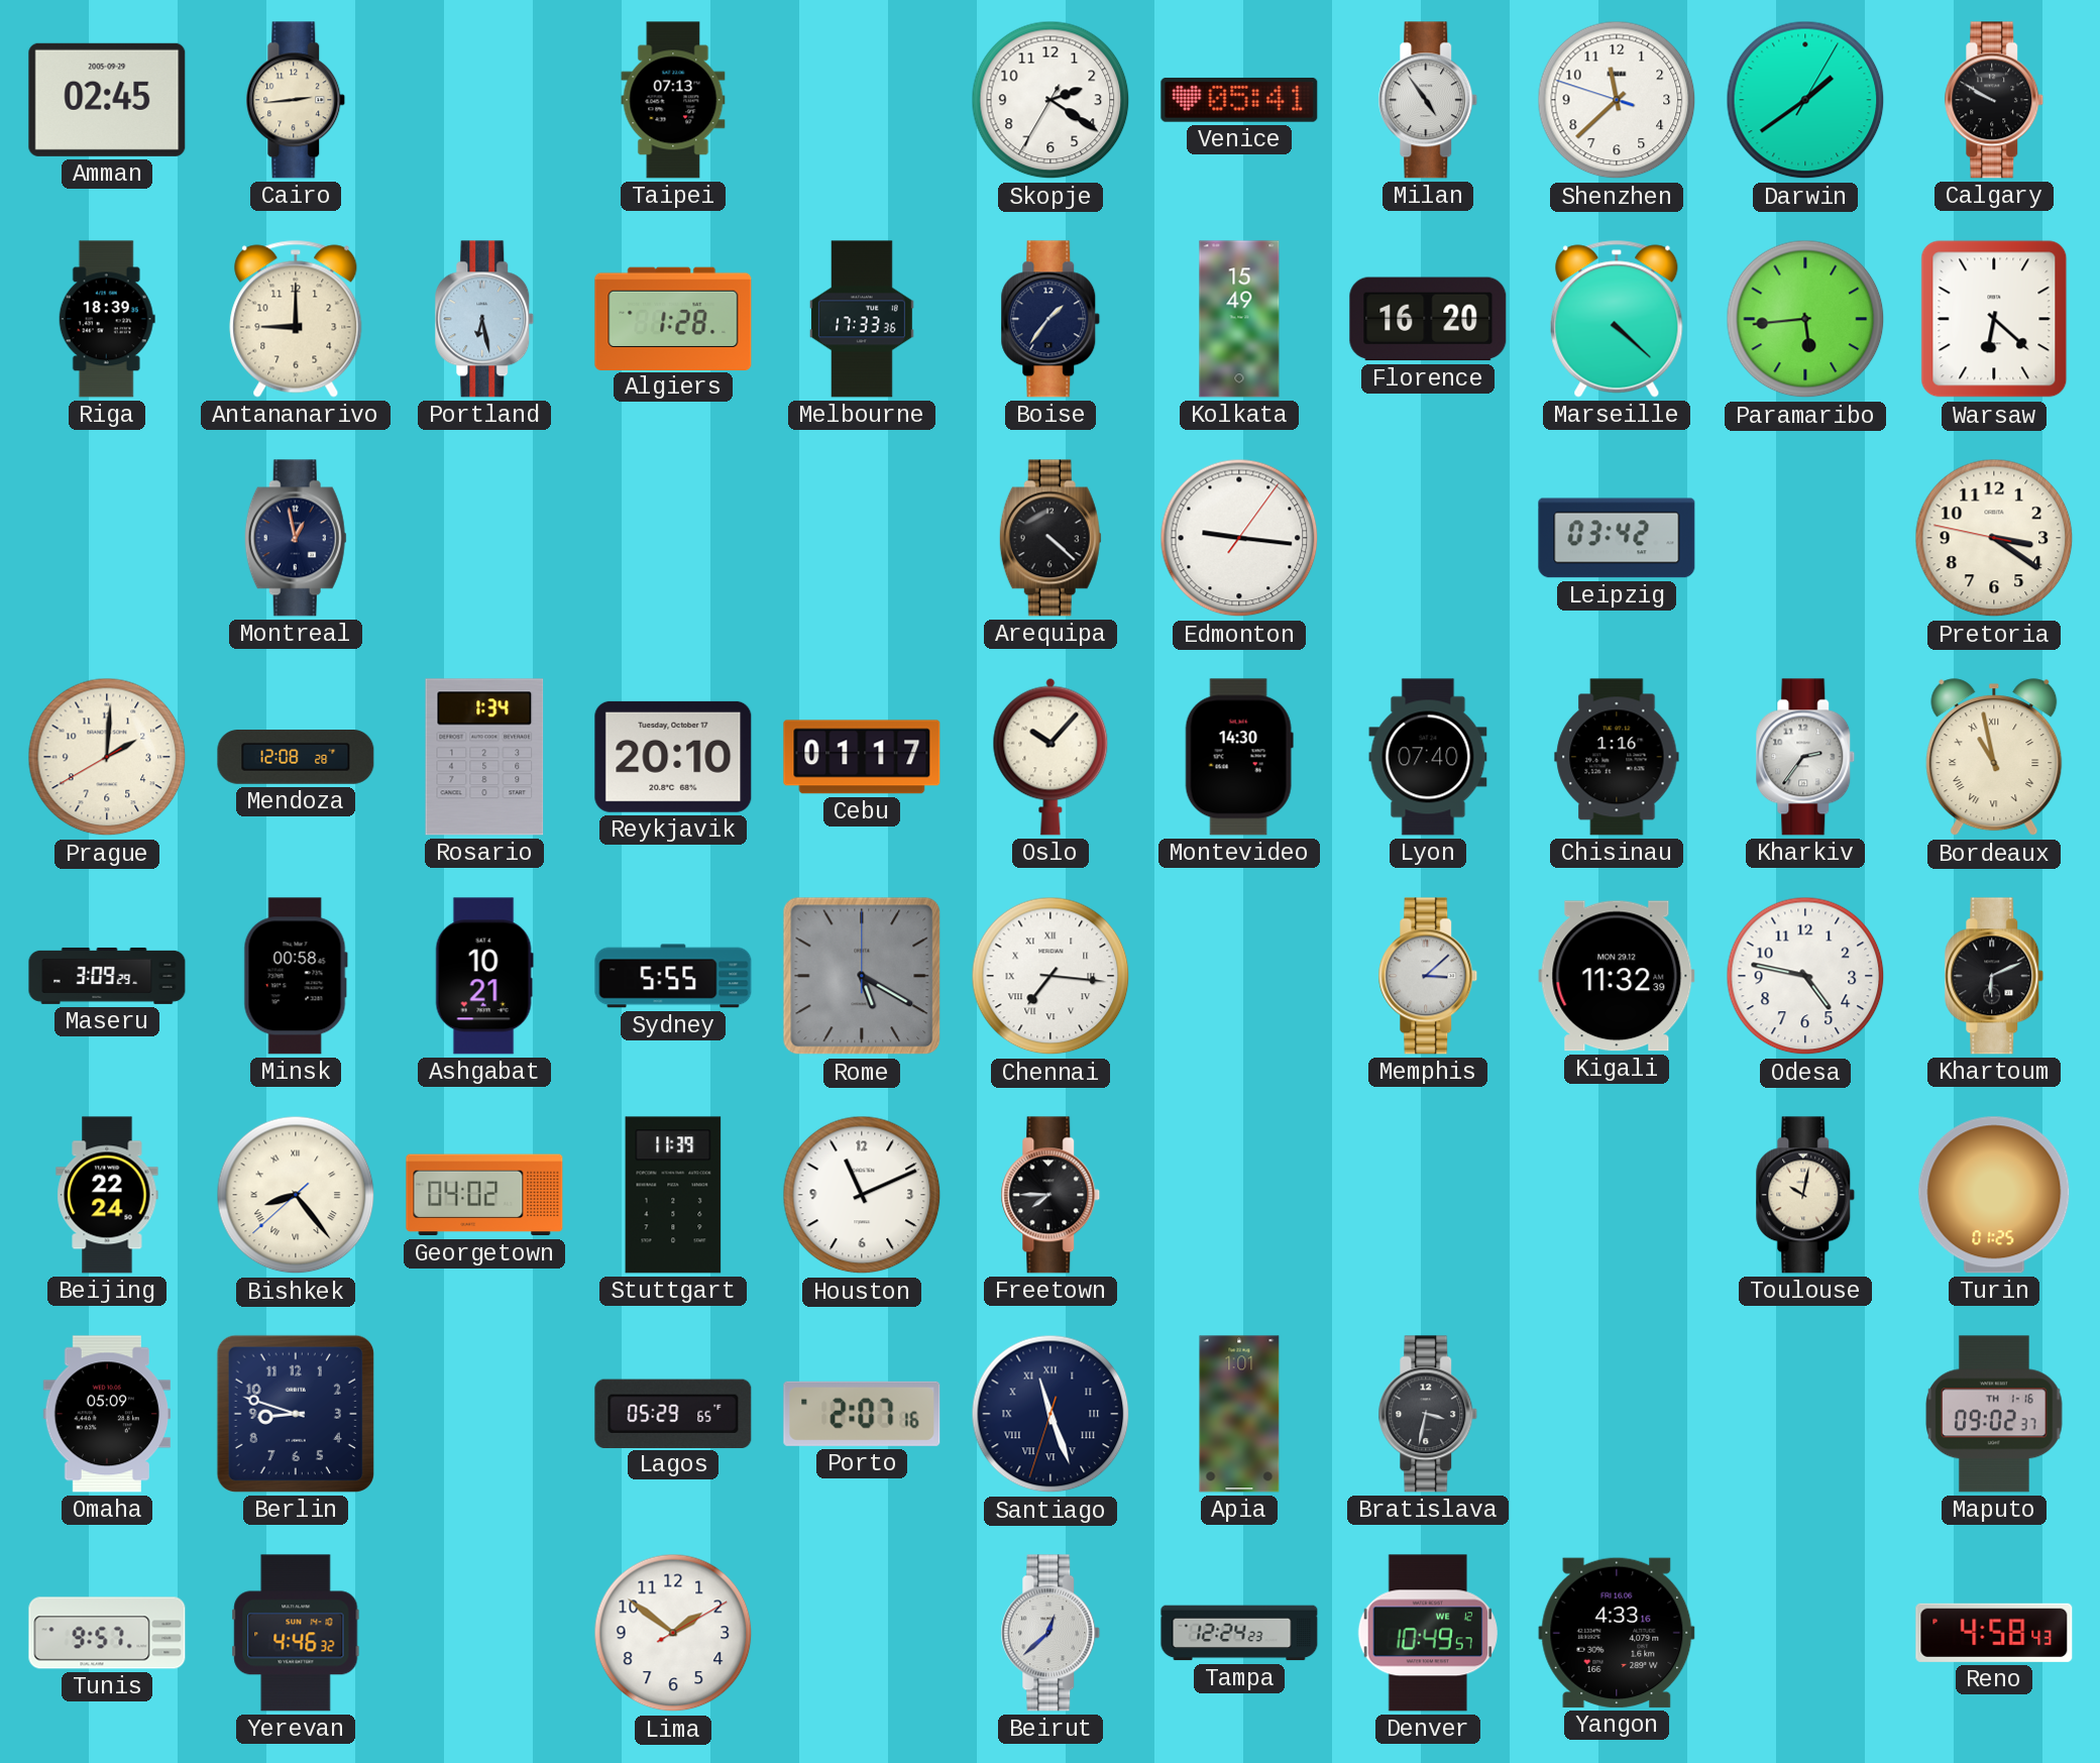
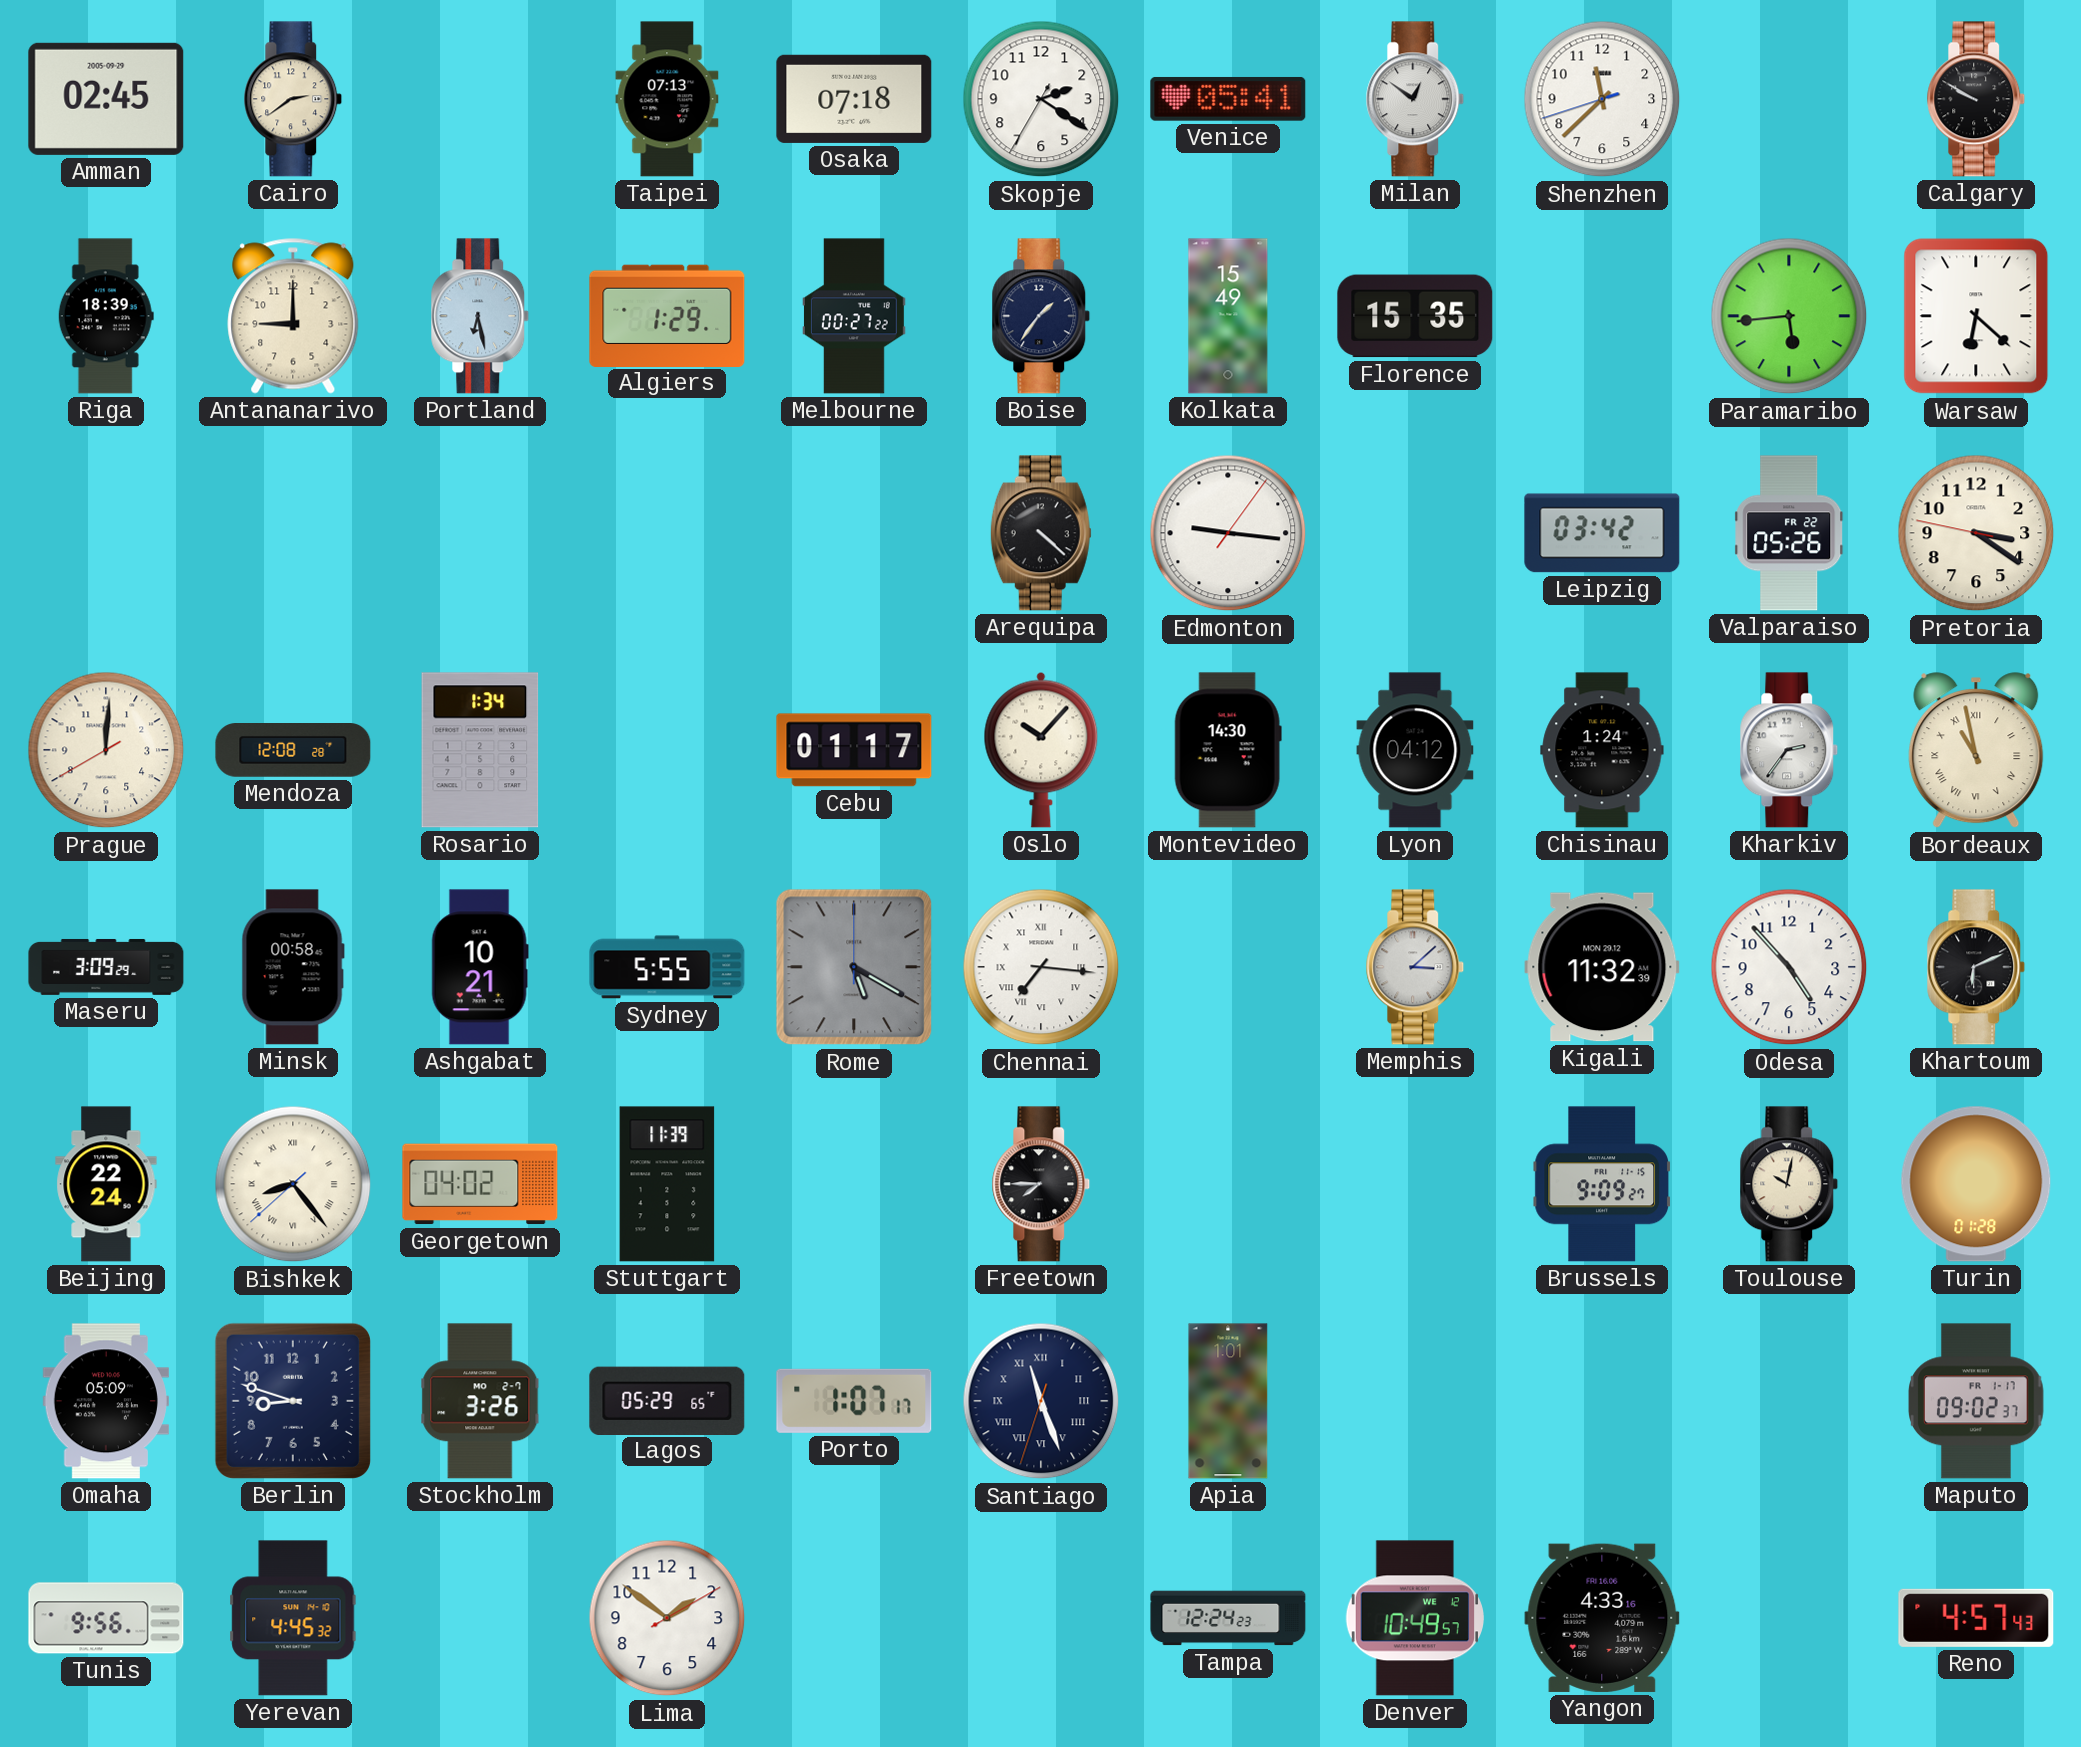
Cairo: 2:44 -> 2:39
Osaka: none -> 07:18
Milan: 4:54 -> 12:51
Shenzhen: 11:37:48 -> 11:37:42
Darwin: 1:39 -> none
Algiers: 1:28 -> 1:29
Melbourne: 17:33 -> 00:27
Florence: 16:20 -> 15:35
Marseille: 4:22 -> none
Montreal: 12:58 -> none
Valparaiso: none -> 05:26
Prague: 2:00 -> 12:00
Reykjavik: 20:10 -> none
Lyon: 07:40 -> 04:12
Chisinau: 1:16 -> 1:24
Odesa: 4:47 -> 4:53
Houston: 11:11 -> none
Brussels: none -> 9:09
Turin: 01:25 -> 01:28
Stockholm: none -> 3:26
Porto: 2:07 -> 1:07
Bratislava: 3:32 -> none
Maputo date: TH 1-16 -> FR 1-17
Tunis: 9:57 -> 9:56
Yerevan: 4:46 -> 4:45
Beirut: 12:38 -> none
Reno: 4:58 -> 4:57
